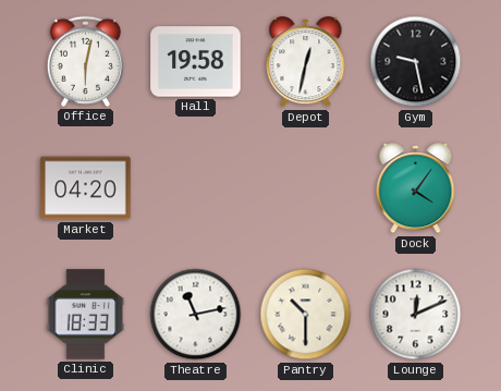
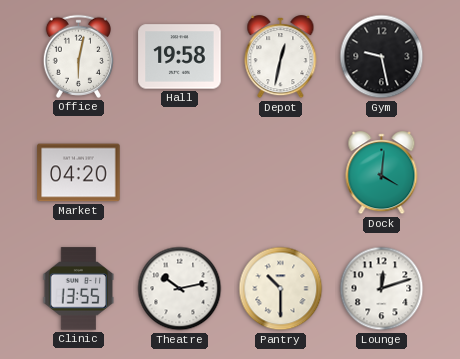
Dock: 4:06 -> 4:01
Clinic: 18:33 -> 13:55
Theatre: 11:13 -> 10:13
Lounge: 12:11 -> 12:12
